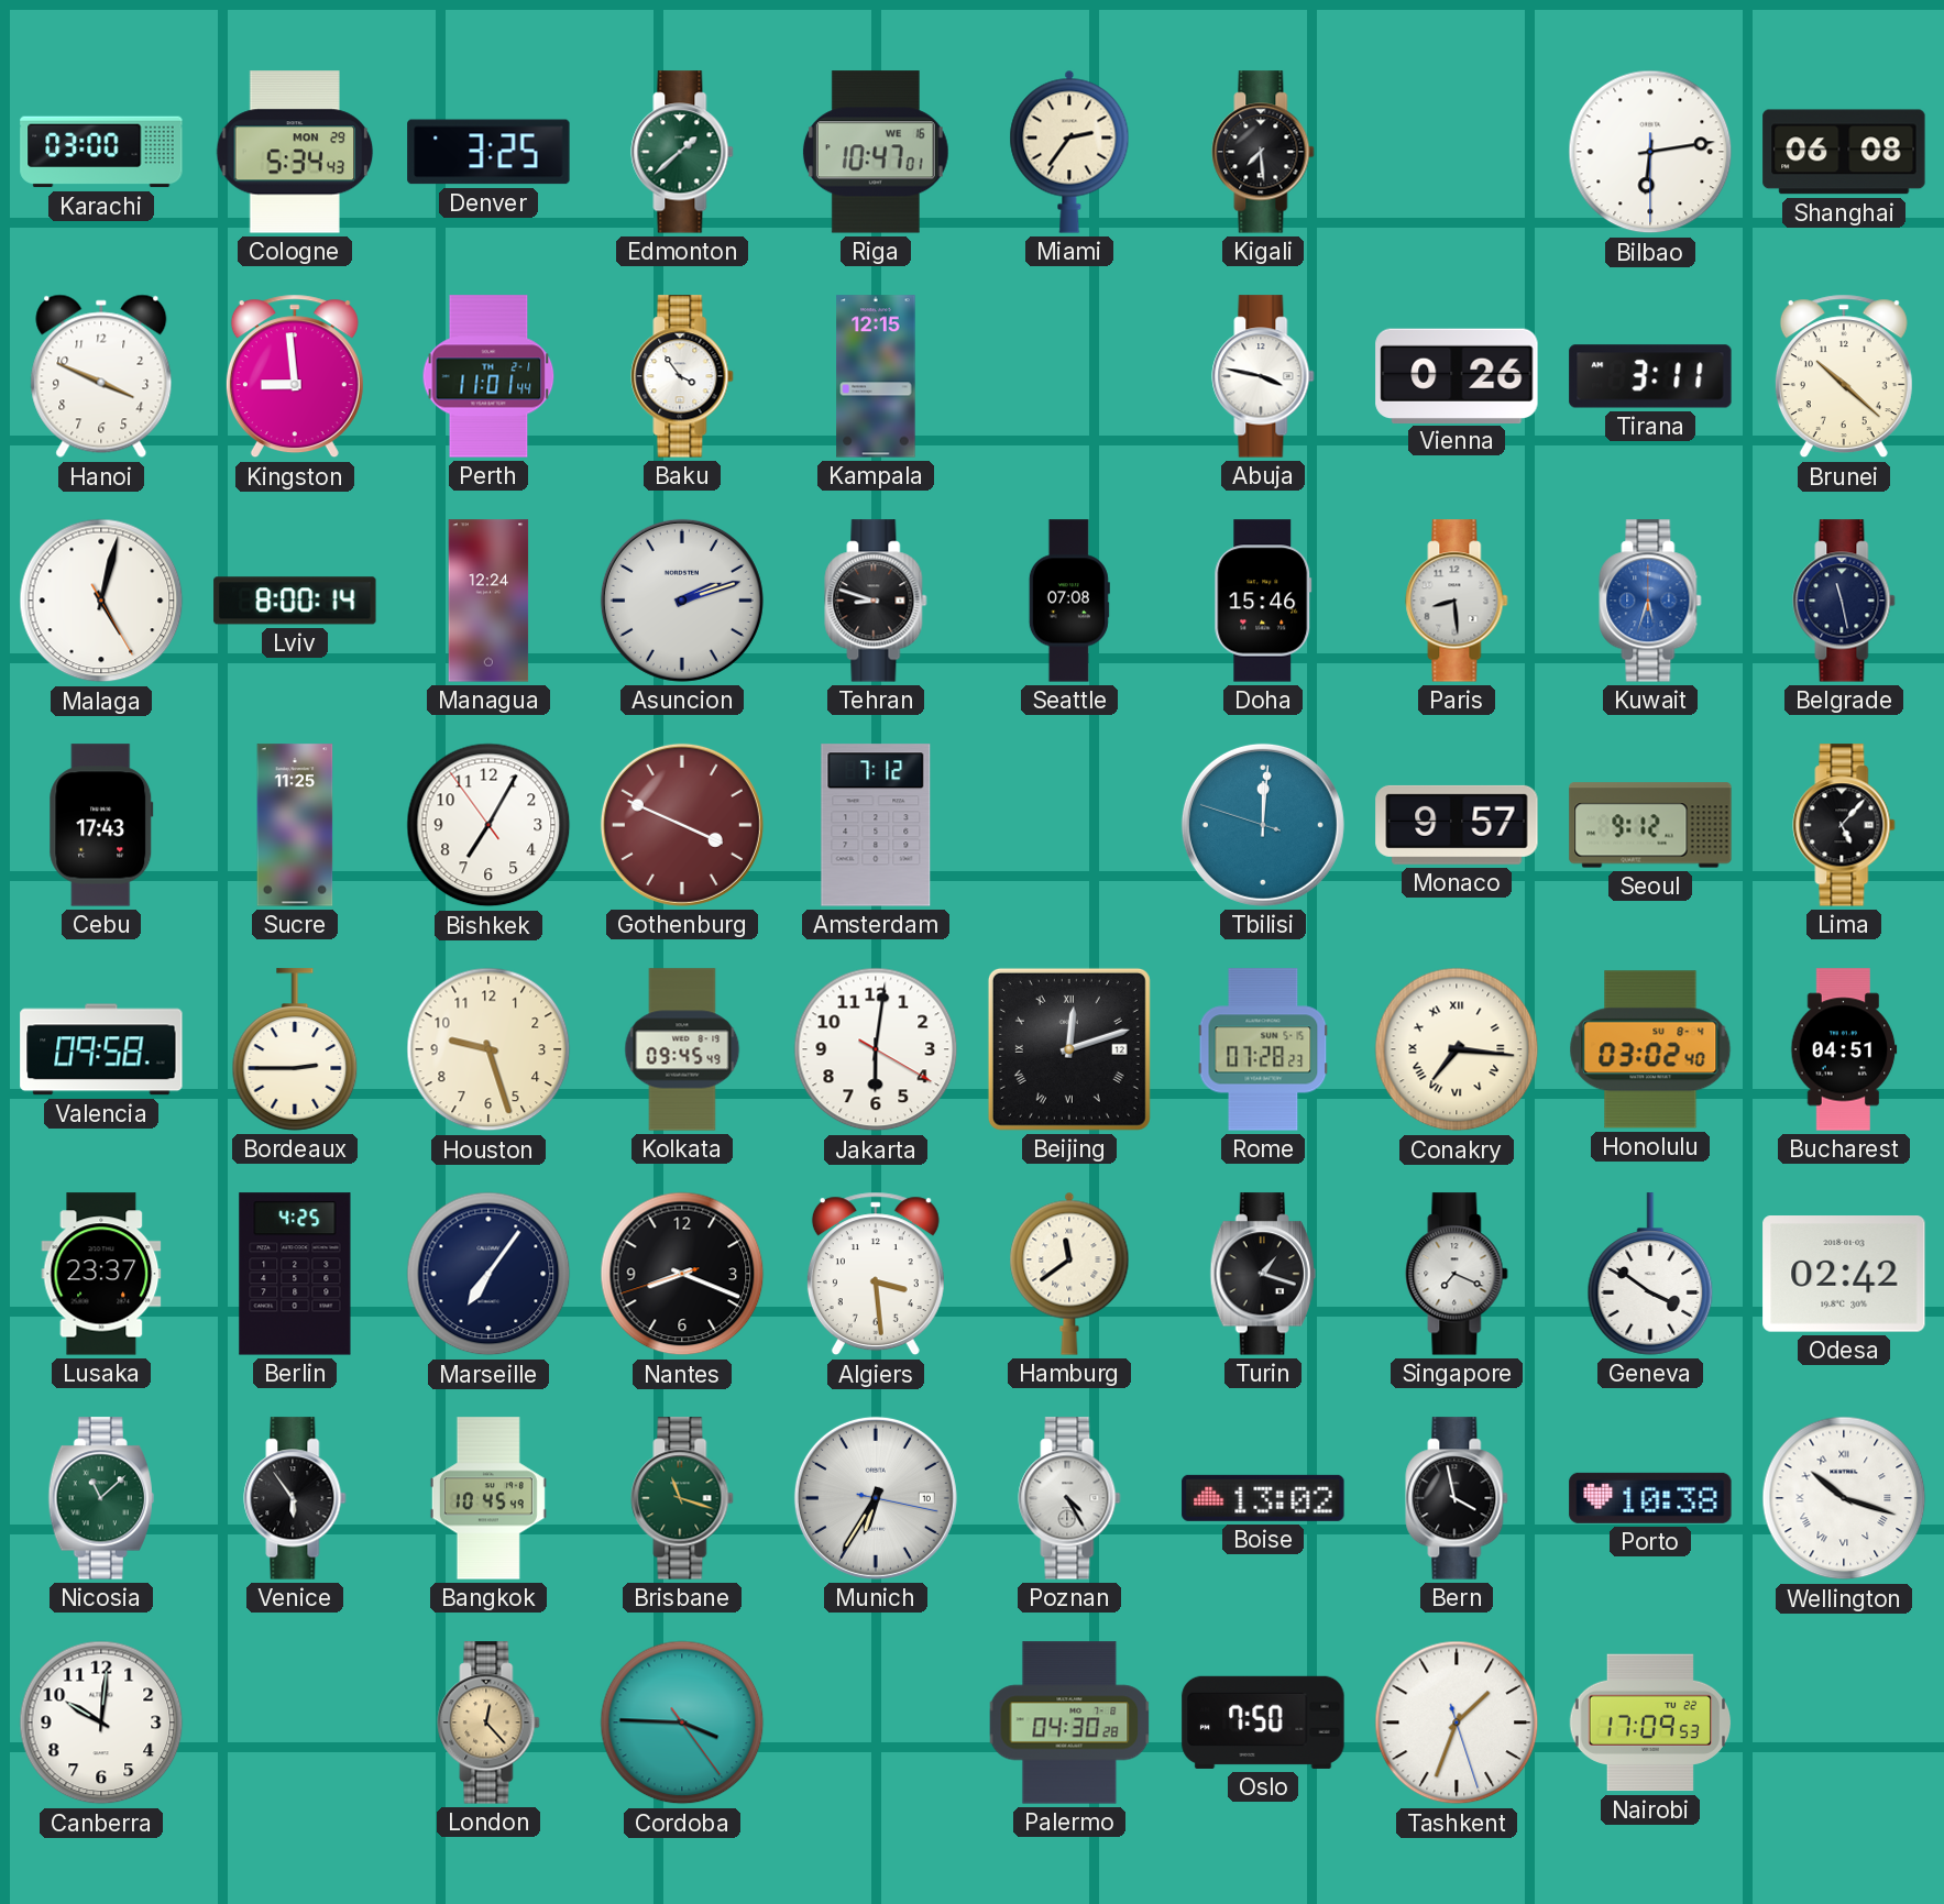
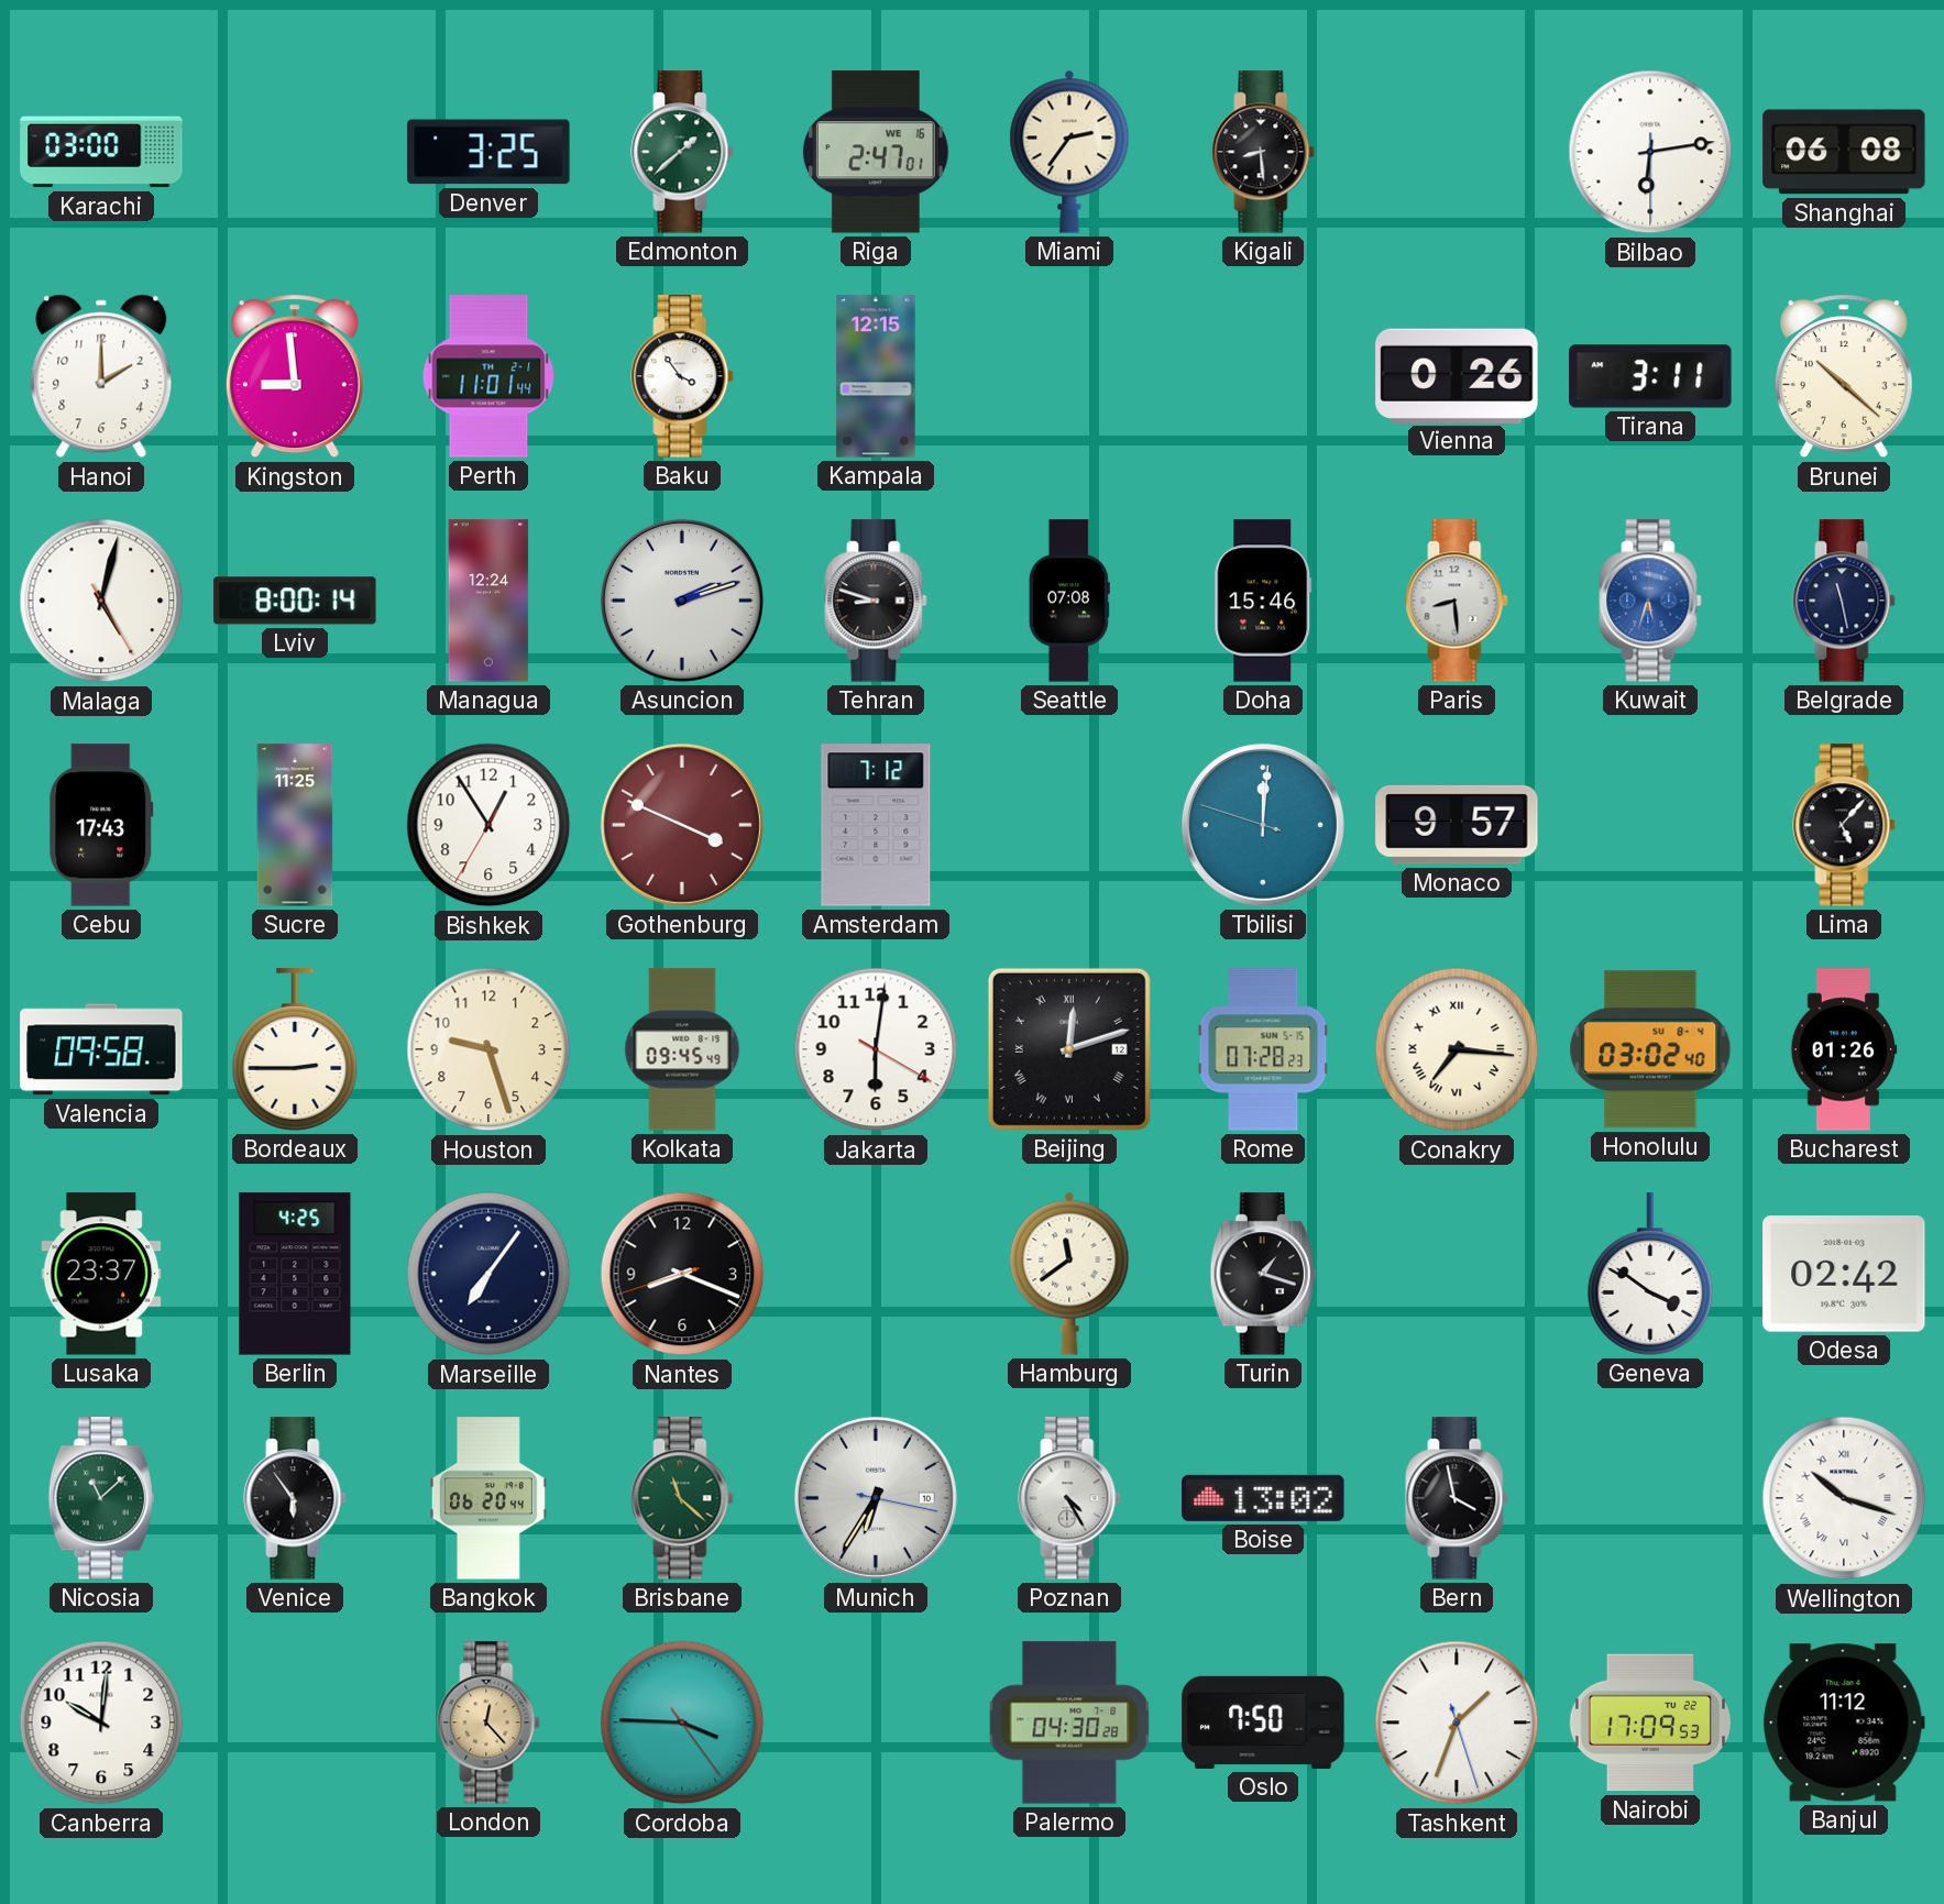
Cologne: 5:34 -> none
Riga: 10:47 -> 2:47
Kigali: 7:29 -> 8:29
Hanoi: 3:49 -> 2:00
Abuja: 3:47 -> none
Bishkek: 7:04 -> 12:54
Seoul: 9:12 -> none
Bucharest: 04:51 -> 01:26
Algiers: 3:29 -> none
Singapore: 7:19 -> none
Bangkok: 10:45 -> 06:20
Brisbane: 11:18 -> 11:22
Porto: 10:38 -> none
Banjul: none -> 11:12
